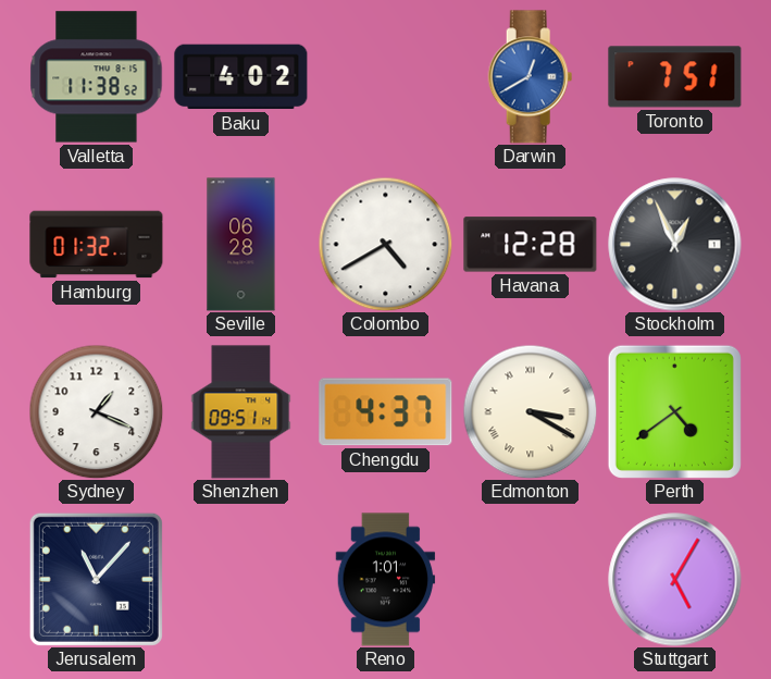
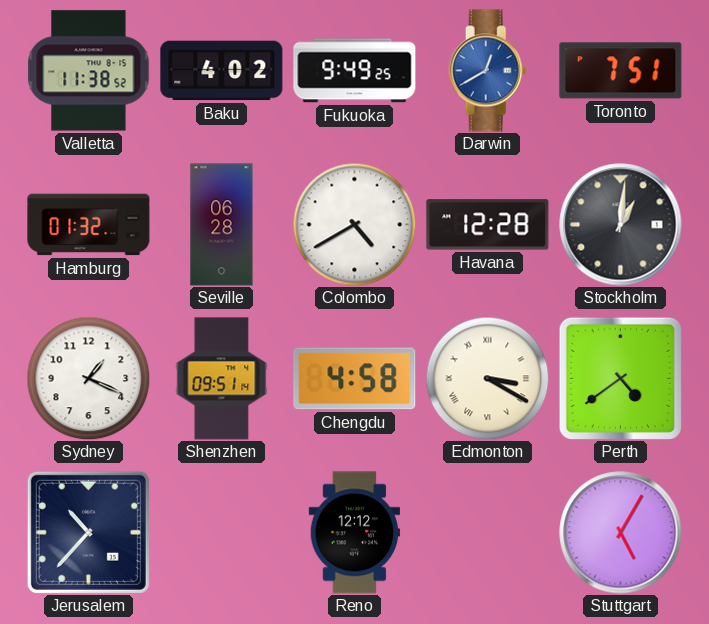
Fukuoka: none -> 9:49
Stockholm: 12:56 -> 1:01
Chengdu: 4:37 -> 4:58
Jerusalem: 11:07 -> 10:37
Reno: 1:01 -> 12:12
